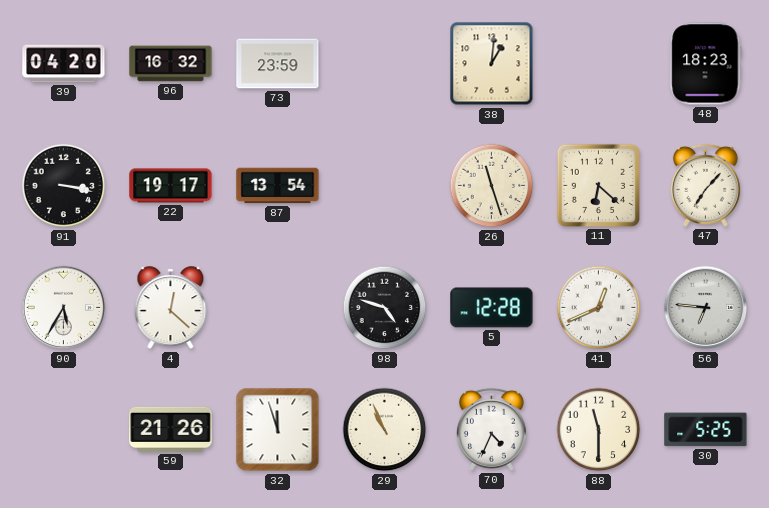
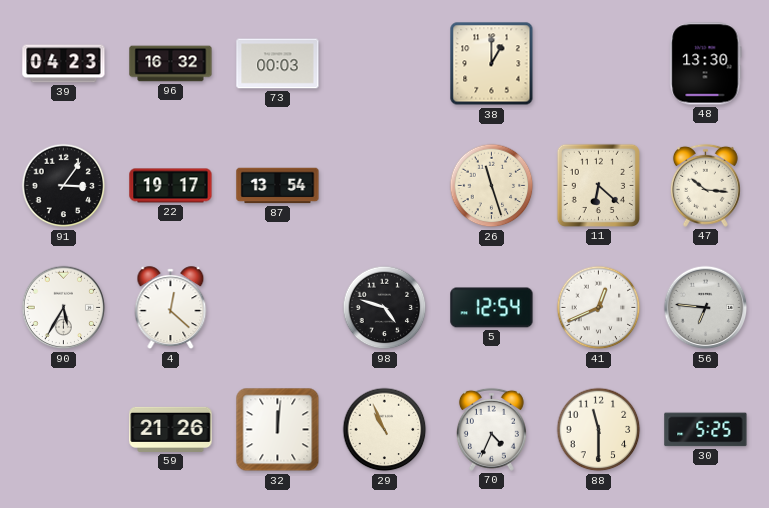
39: 04:20 -> 04:23
73: 23:59 -> 00:03
38: 1:01 -> 1:00
48: 18:23 -> 13:30
91: 3:17 -> 3:06
47: 7:07 -> 10:16
5: 12:28 -> 12:54
32: 11:57 -> 12:01
